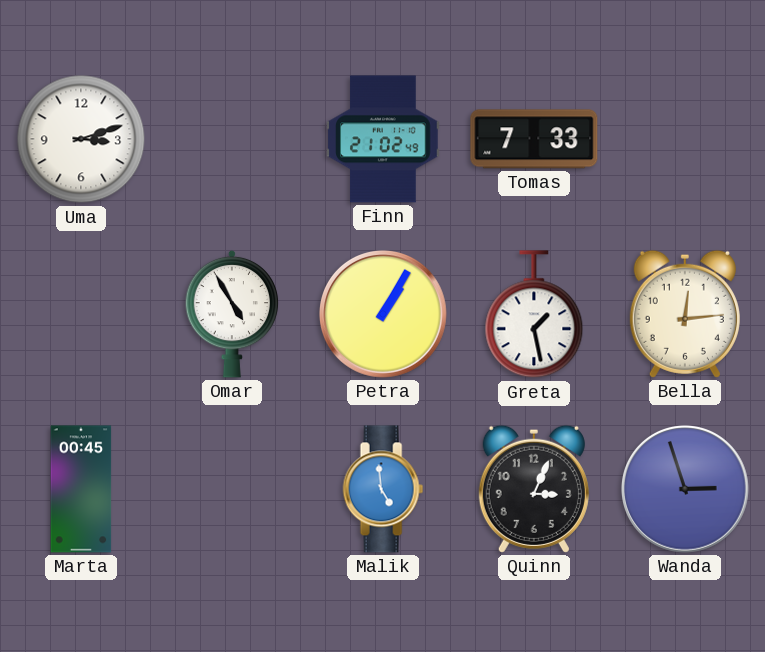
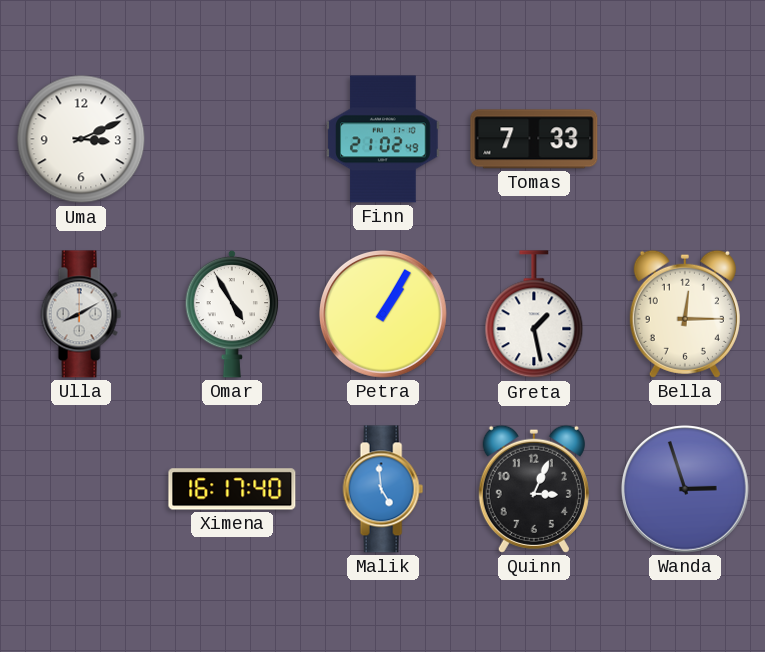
Uma: 3:12 -> 3:11
Ulla: none -> 8:10
Bella: 12:14 -> 12:15
Marta: 00:45 -> none
Ximena: none -> 16:17
